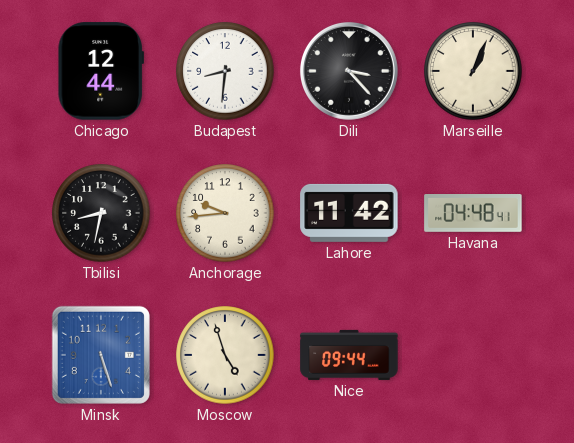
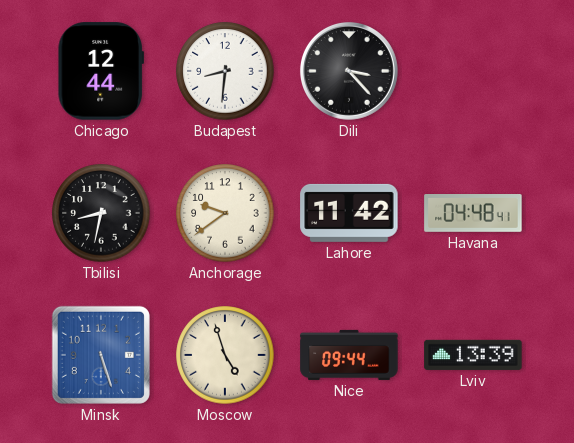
Marseille: 1:04 -> none
Anchorage: 9:44 -> 9:39
Lviv: none -> 13:39
